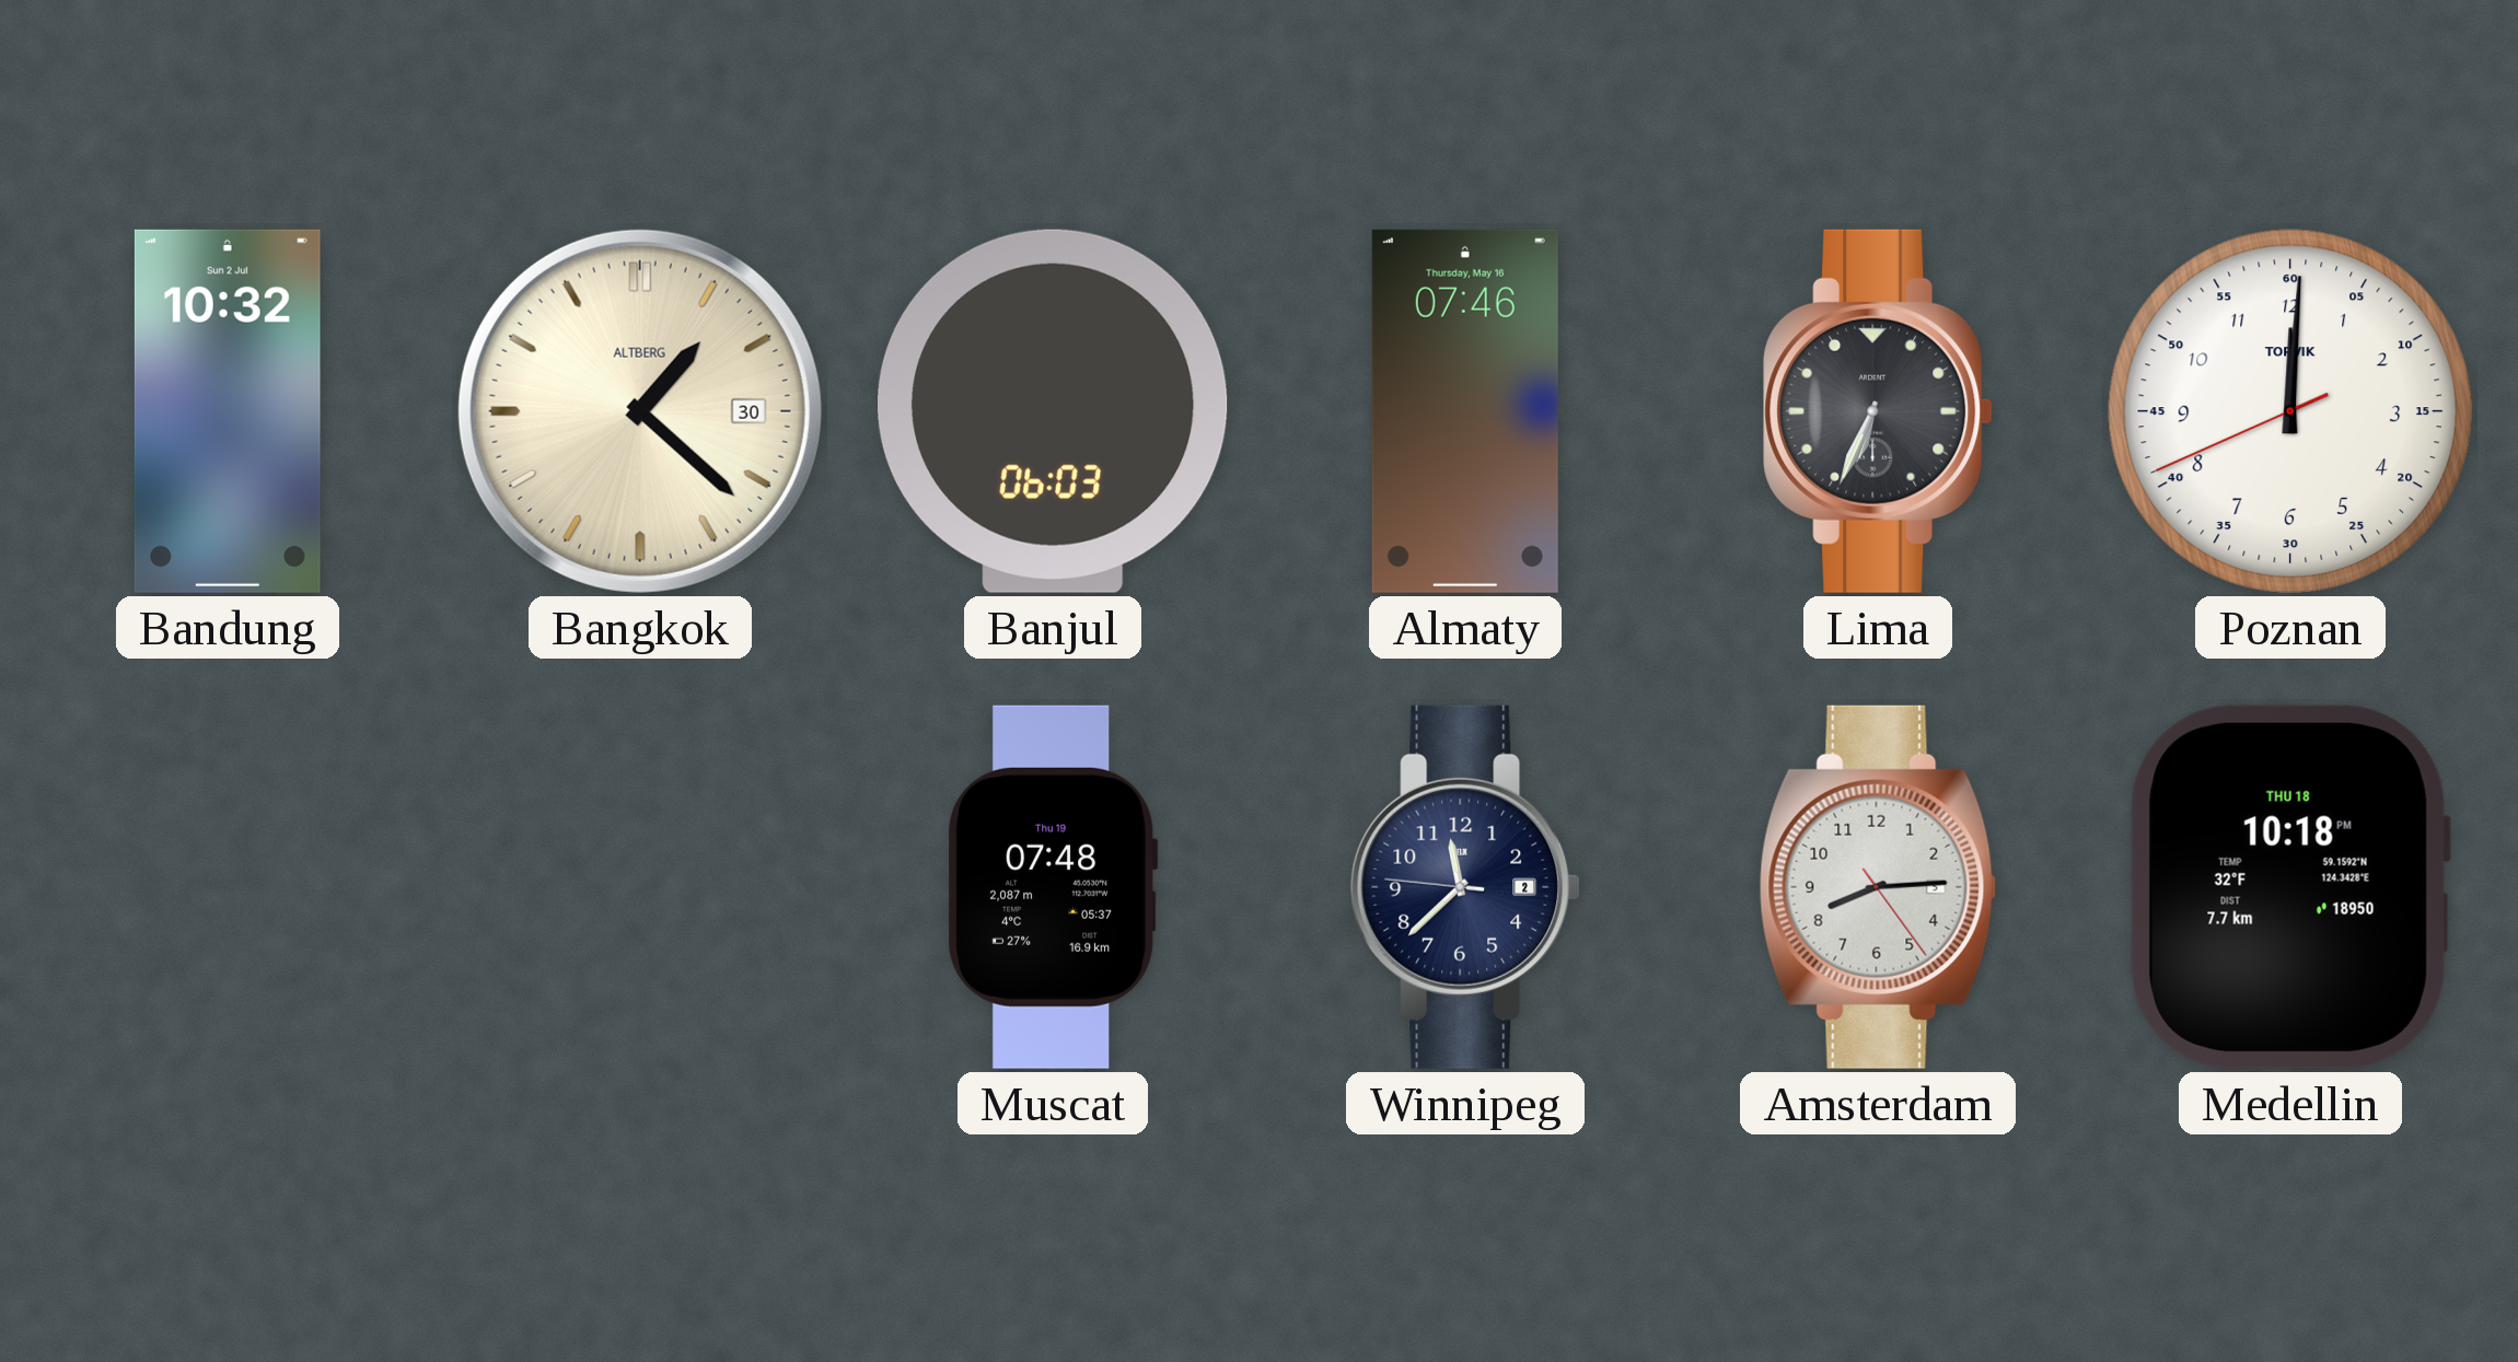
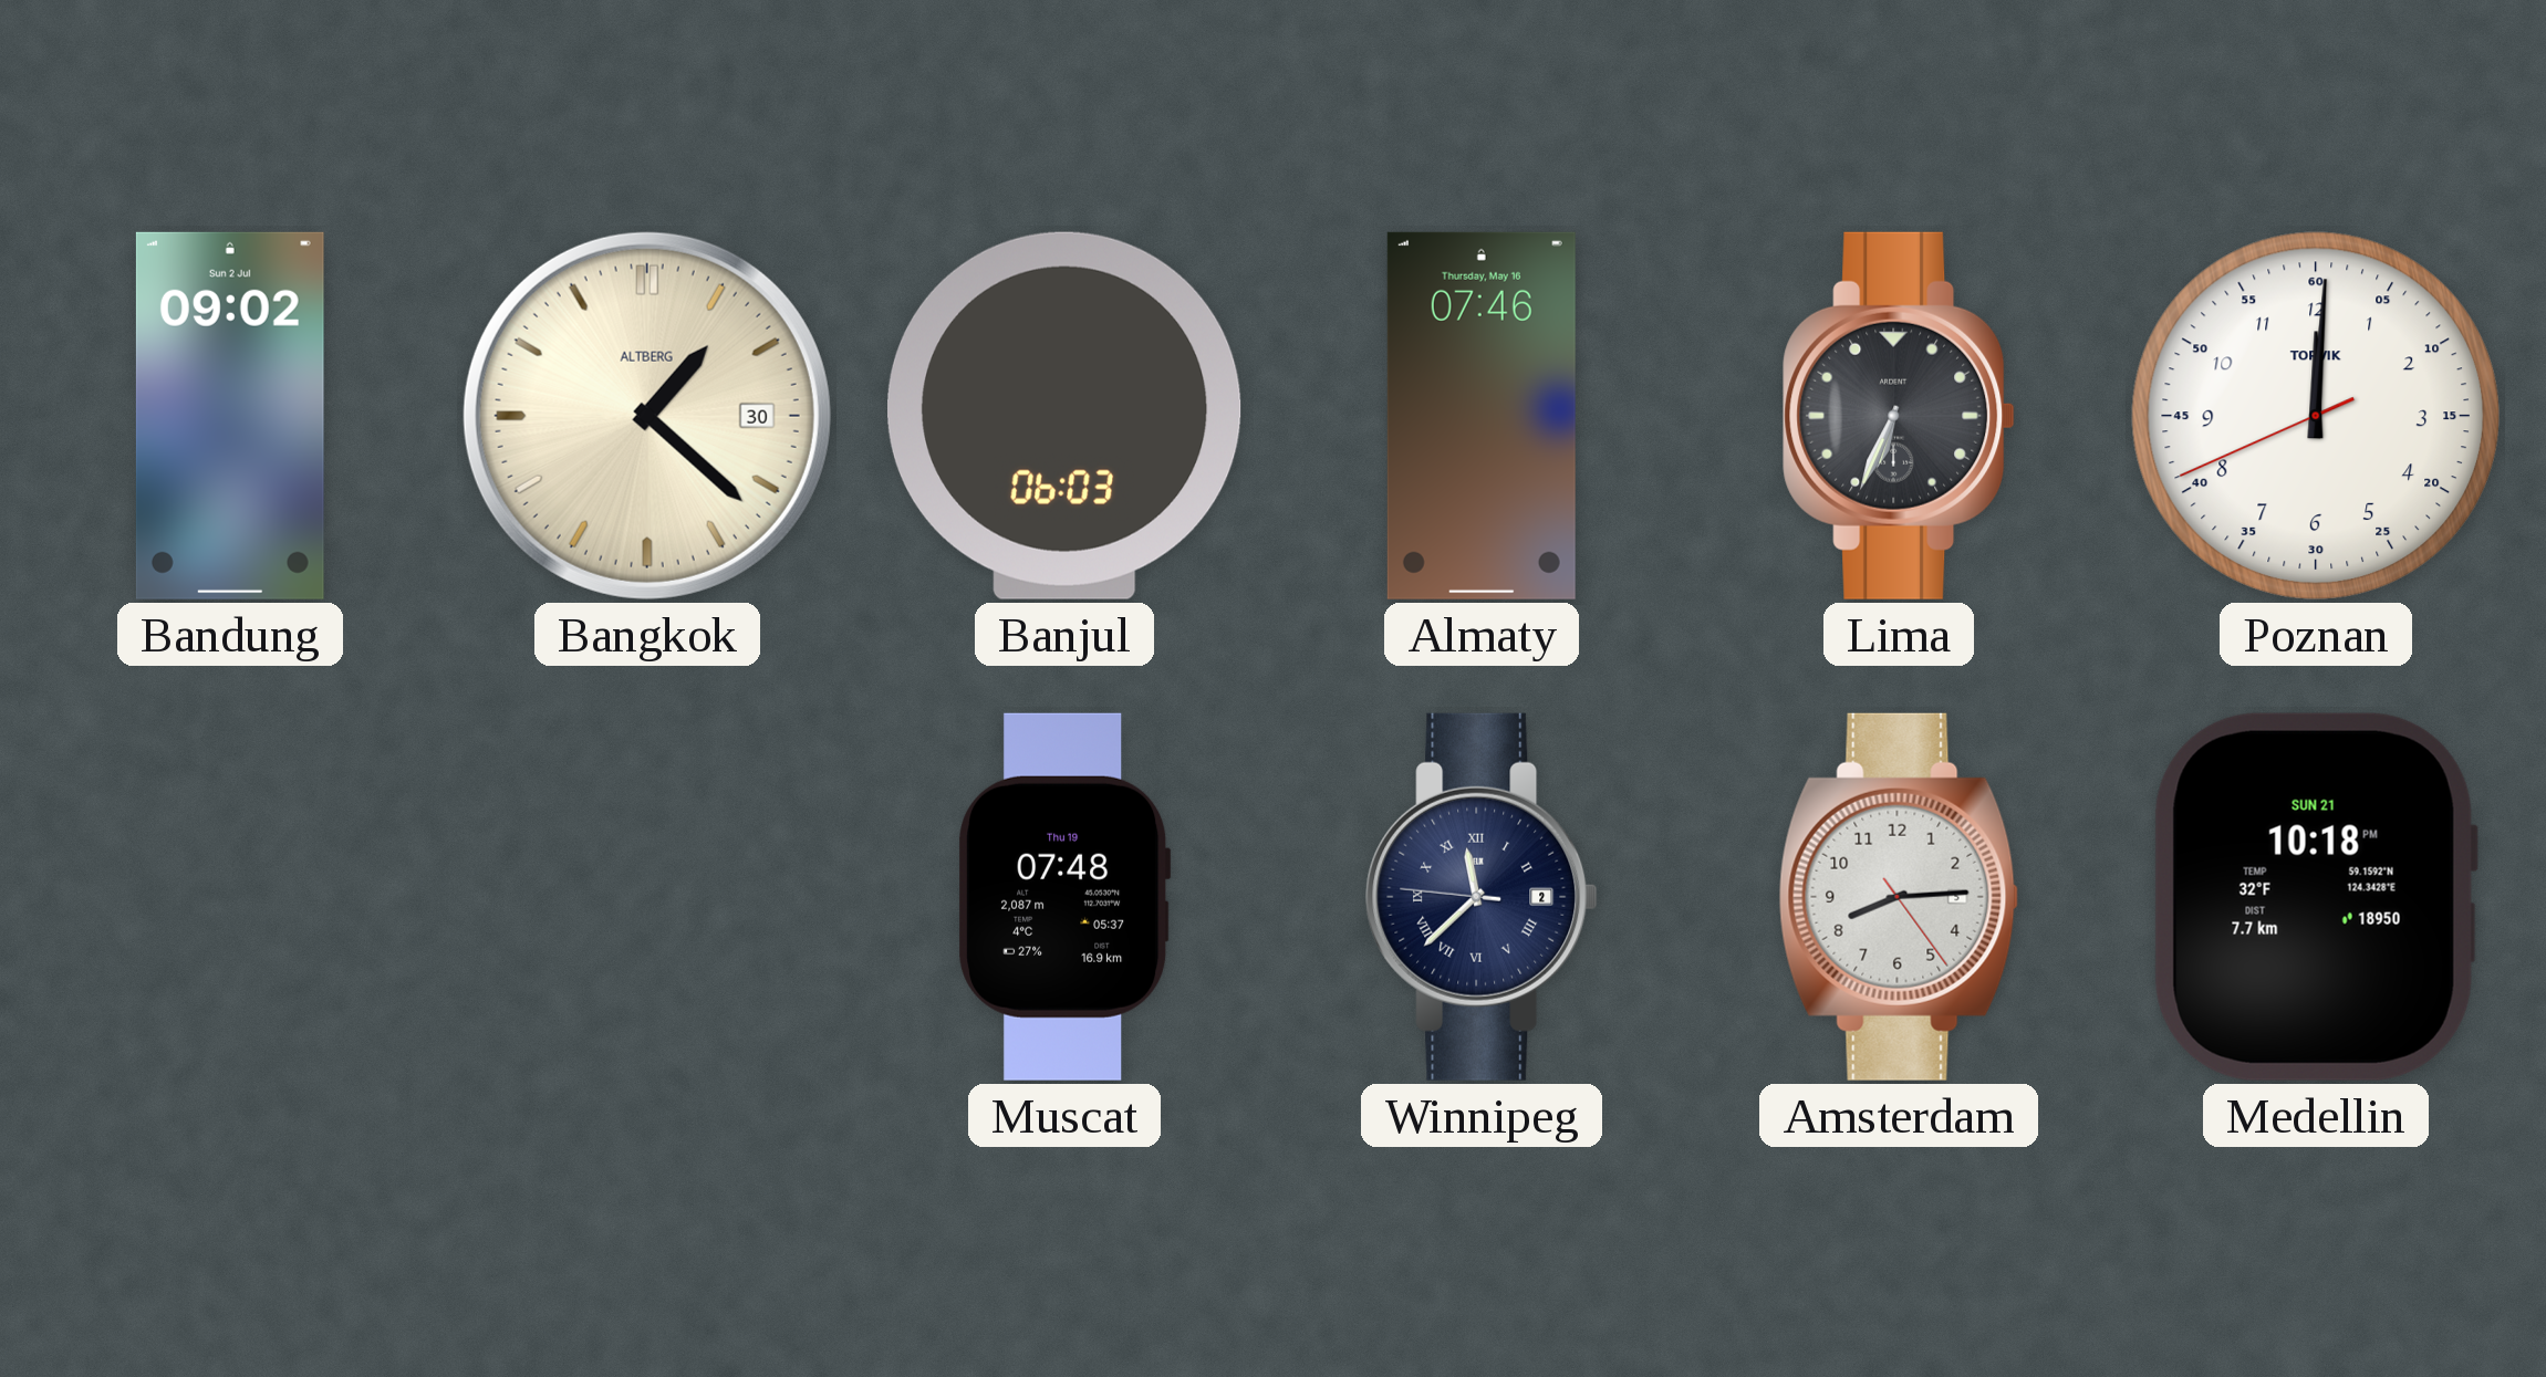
Bandung: 10:32 -> 09:02
Winnipeg numerals: Arabic -> Roman
Medellin date: THU 18 -> SUN 21
